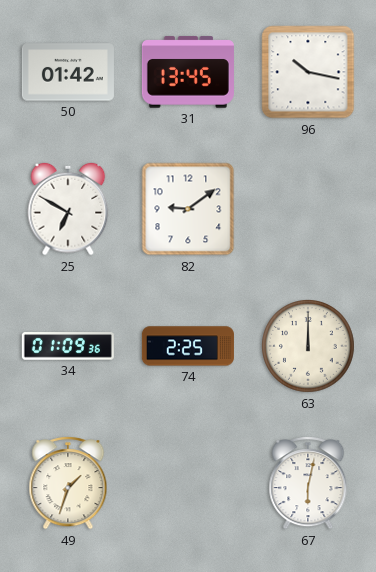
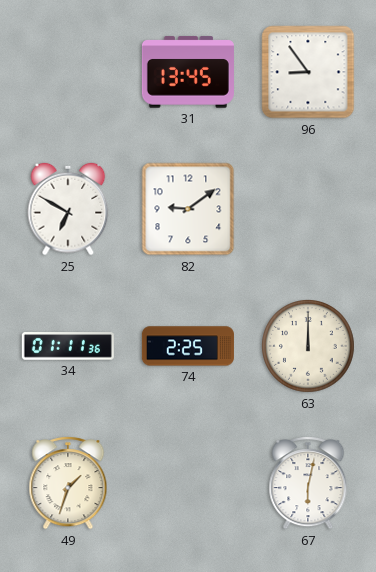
50: 01:42 -> none
96: 10:17 -> 8:54
34: 01:09 -> 01:11
